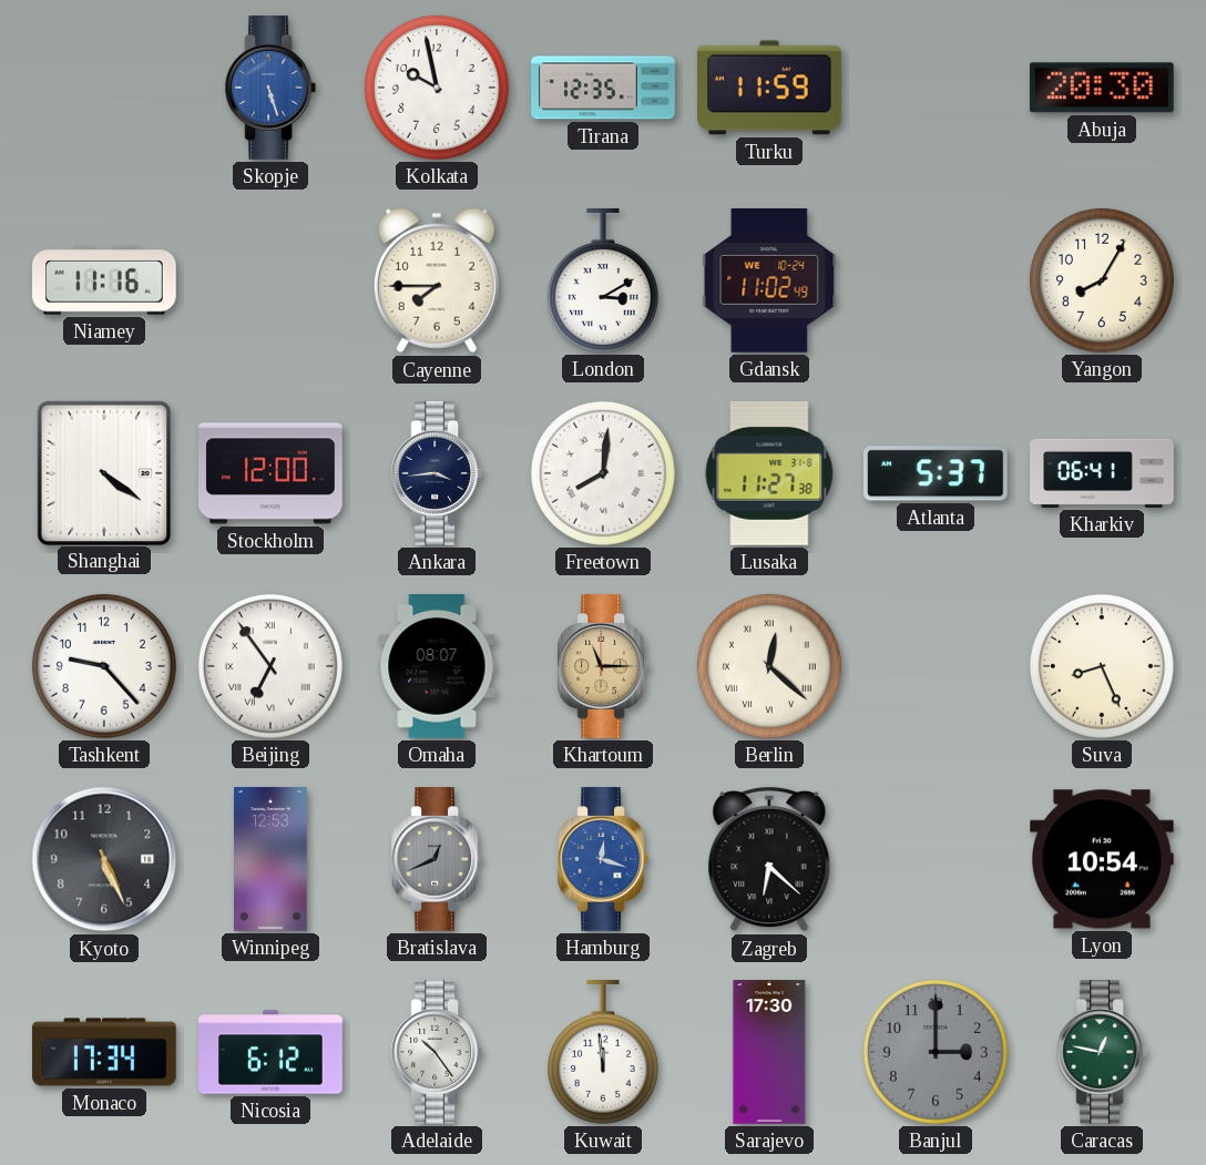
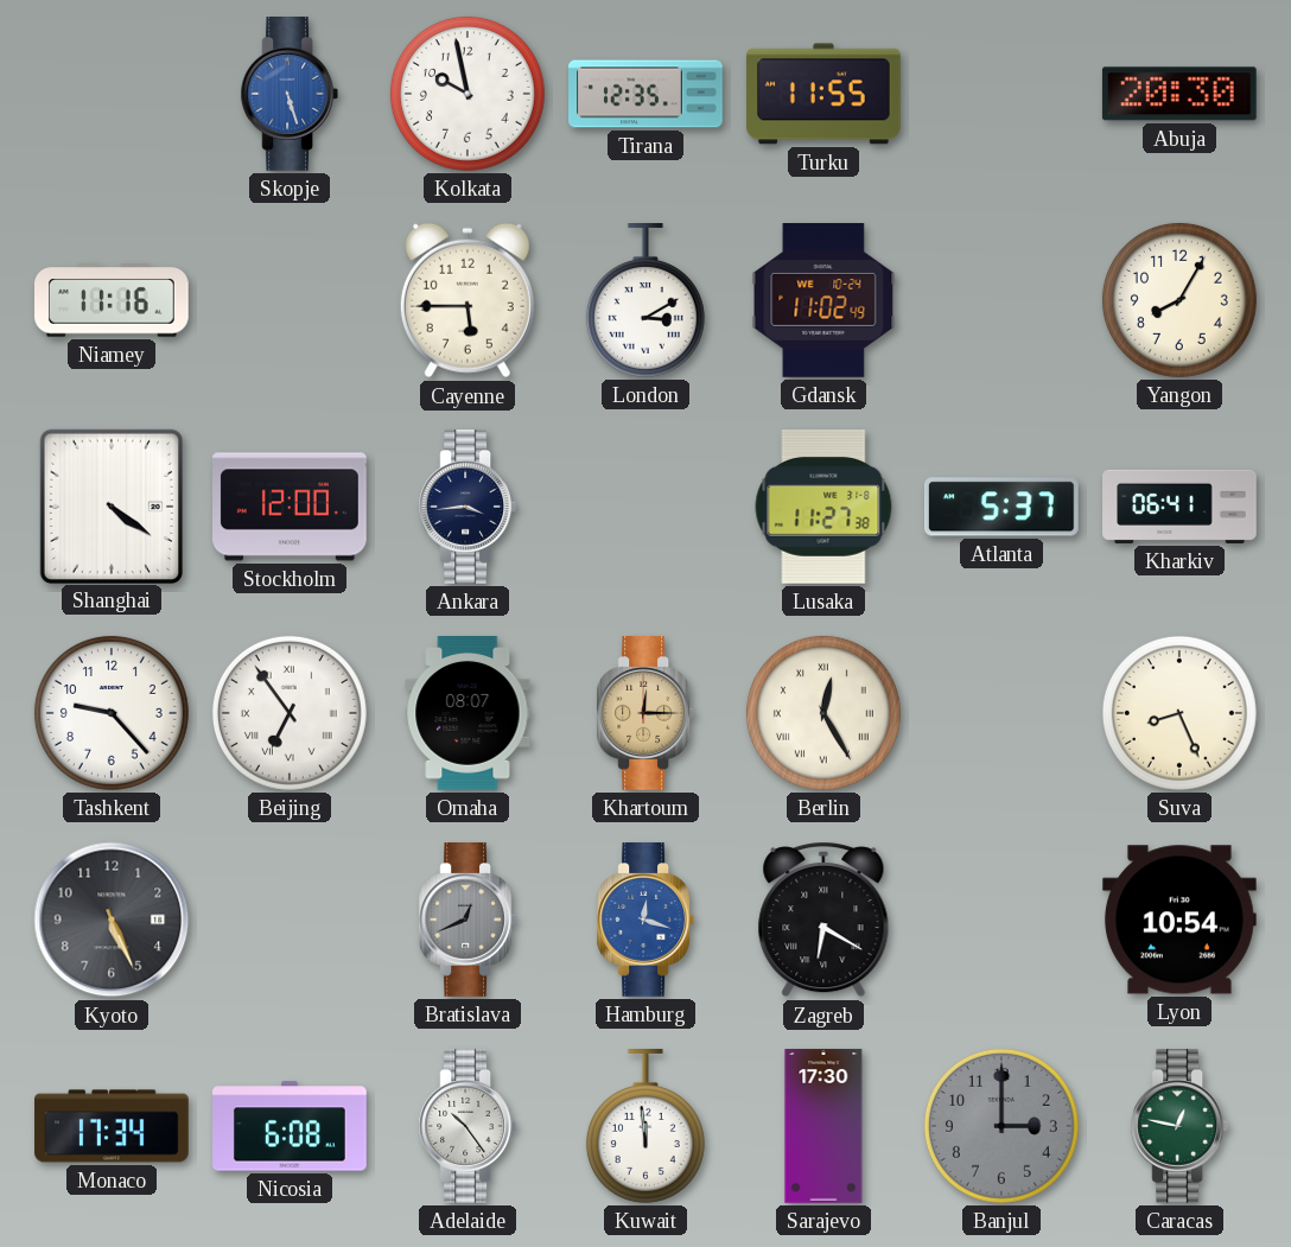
Turku: 11:59 -> 11:55
Cayenne: 7:45 -> 5:45
Freetown: 8:01 -> none
Khartoum: 11:15 -> 12:15
Berlin: 12:22 -> 12:25
Winnipeg: 12:53 -> none
Zagreb: 6:22 -> 6:20
Nicosia: 6:12 -> 6:08
